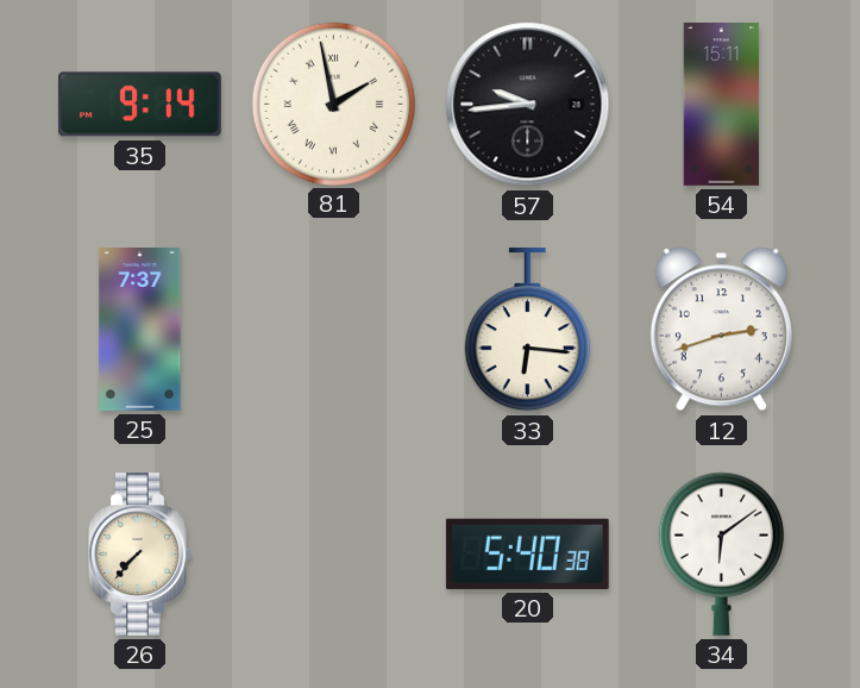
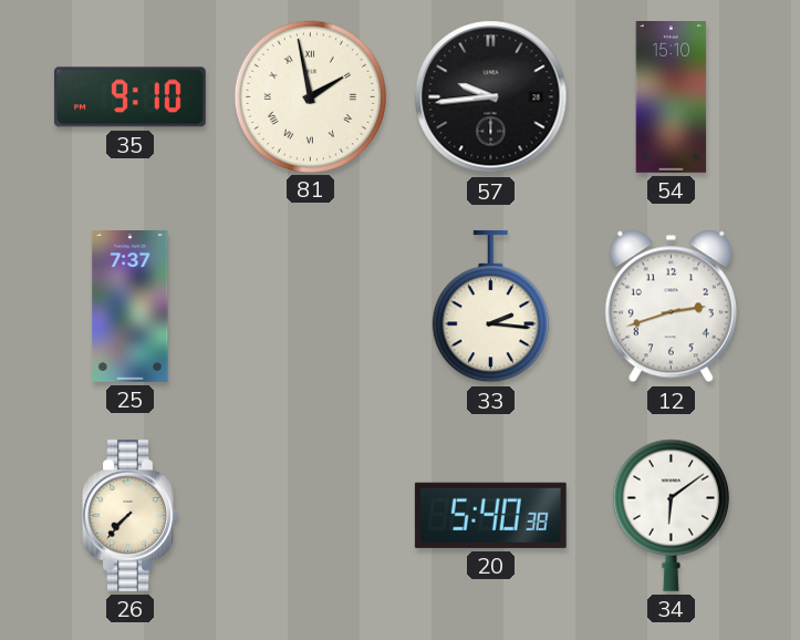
35: 9:14 -> 9:10
54: 15:11 -> 15:10
33: 6:16 -> 2:16
